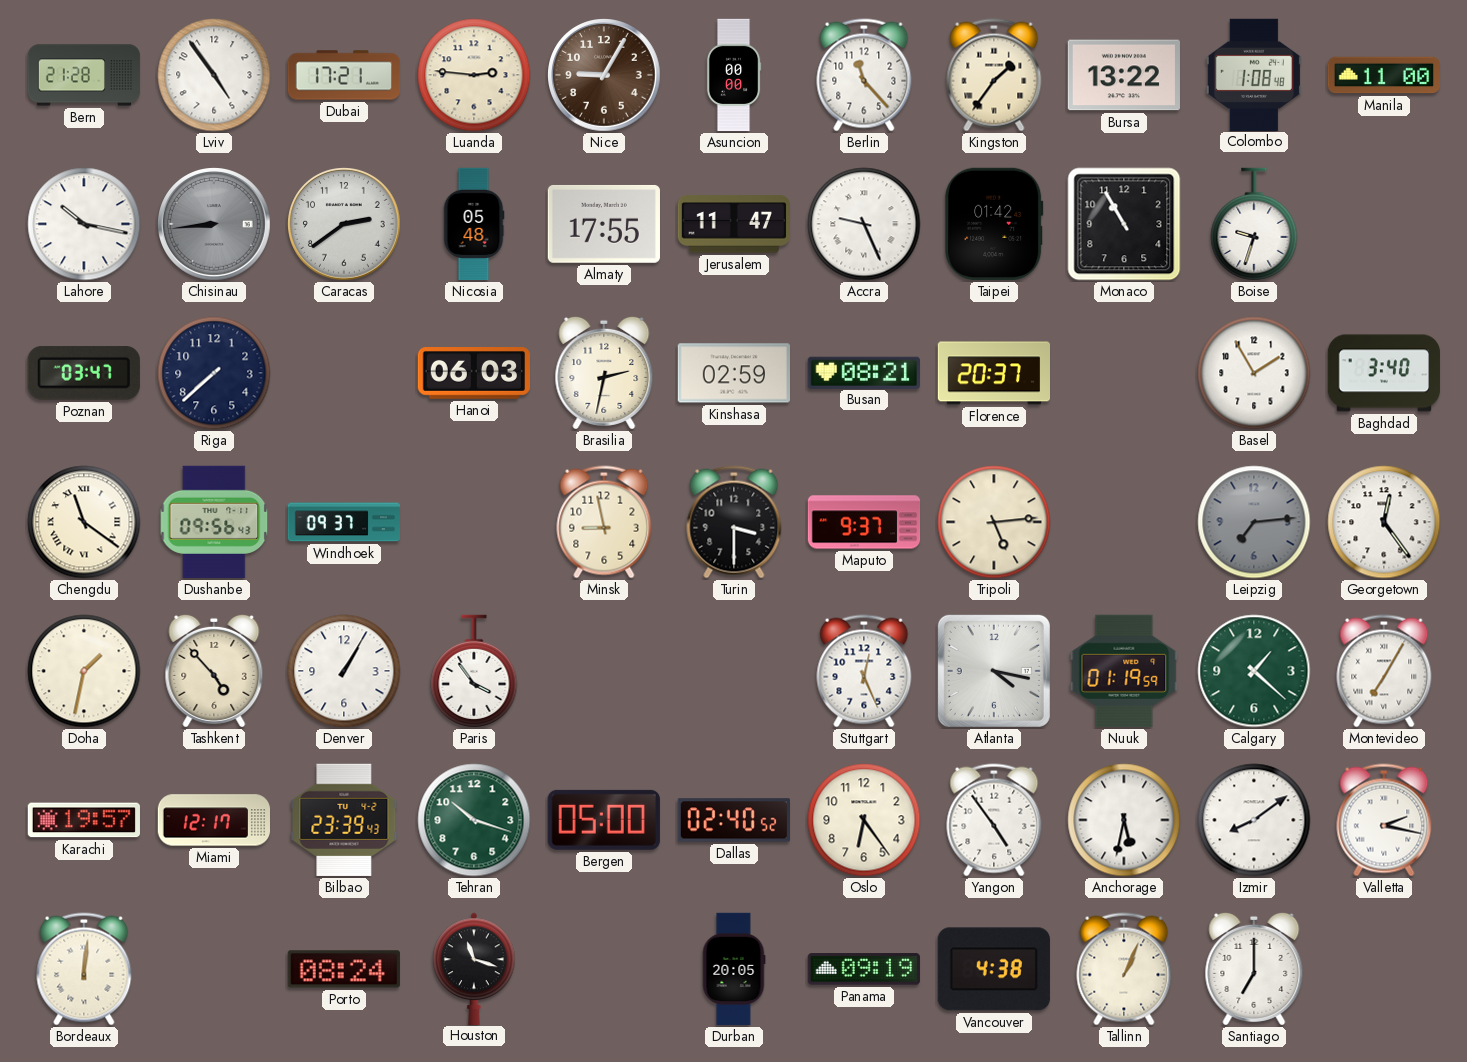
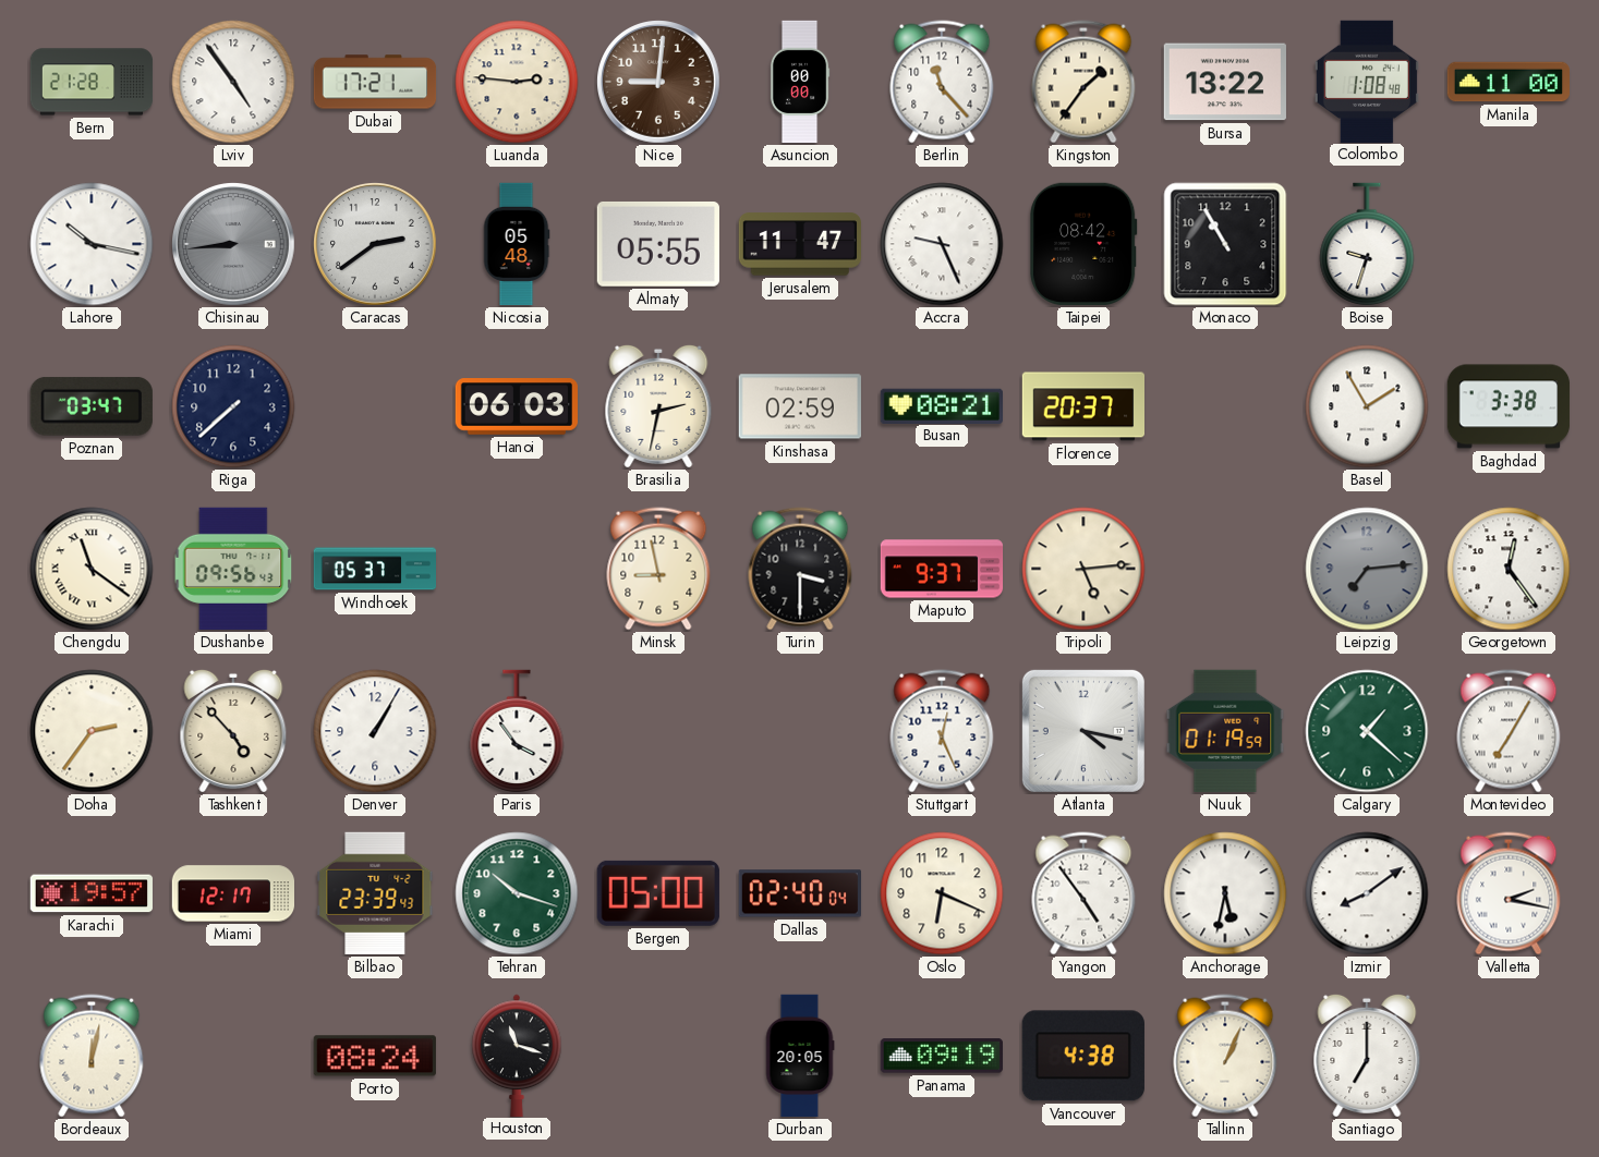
Nice: 9:05 -> 9:01
Almaty: 17:55 -> 05:55
Taipei: 01:42 -> 08:42
Baghdad: 3:40 -> 3:38
Windhoek: 09:37 -> 05:37
Doha: 1:32 -> 2:36
Dallas: 02:40:52 -> 02:40:04
Oslo: 6:24 -> 6:19
Bordeaux: 12:01 -> 12:02
